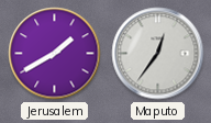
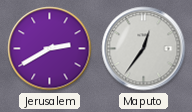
Jerusalem: 1:40 -> 2:40
